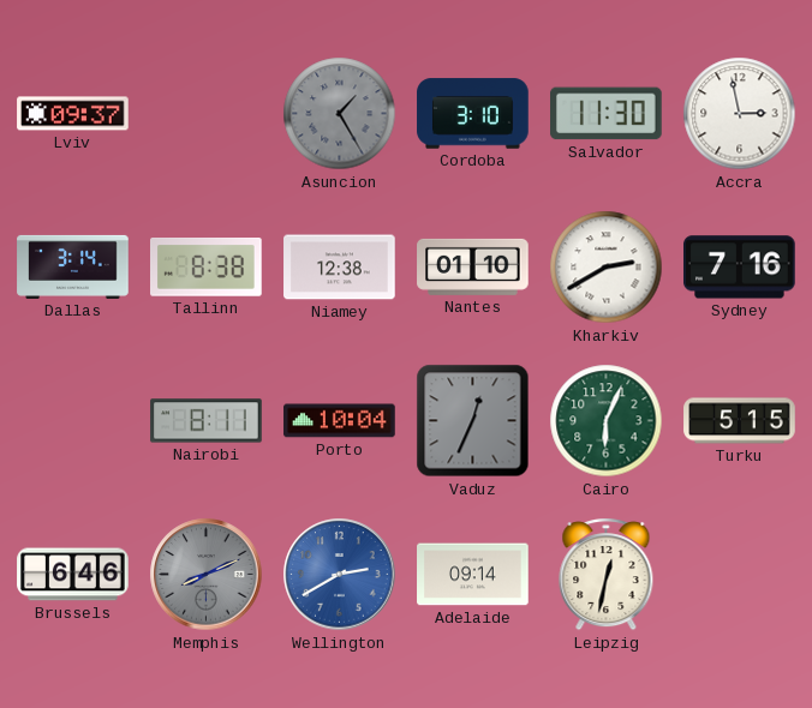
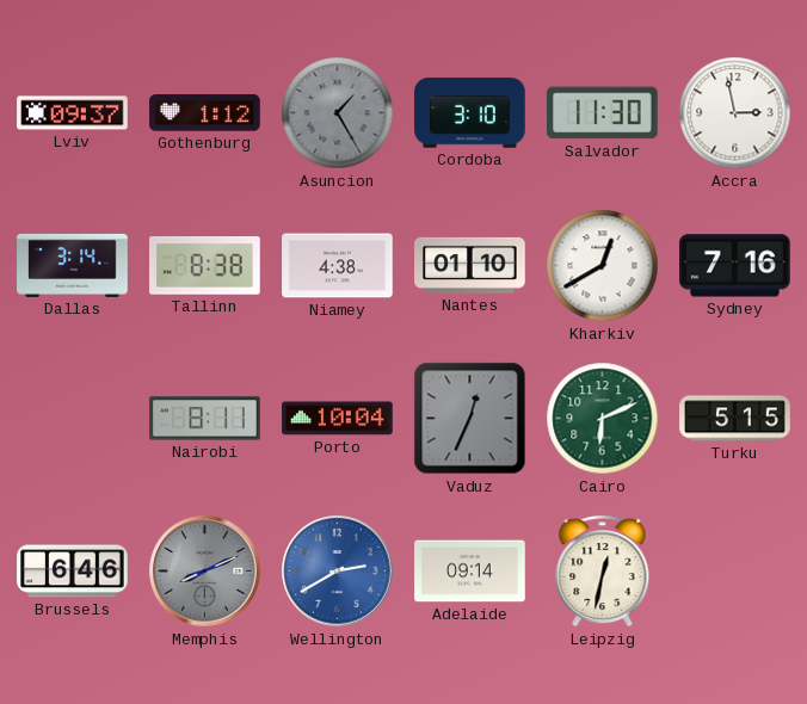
Gothenburg: none -> 1:12
Niamey: 12:38 -> 4:38
Kharkiv: 2:40 -> 12:40
Cairo: 6:04 -> 6:11
